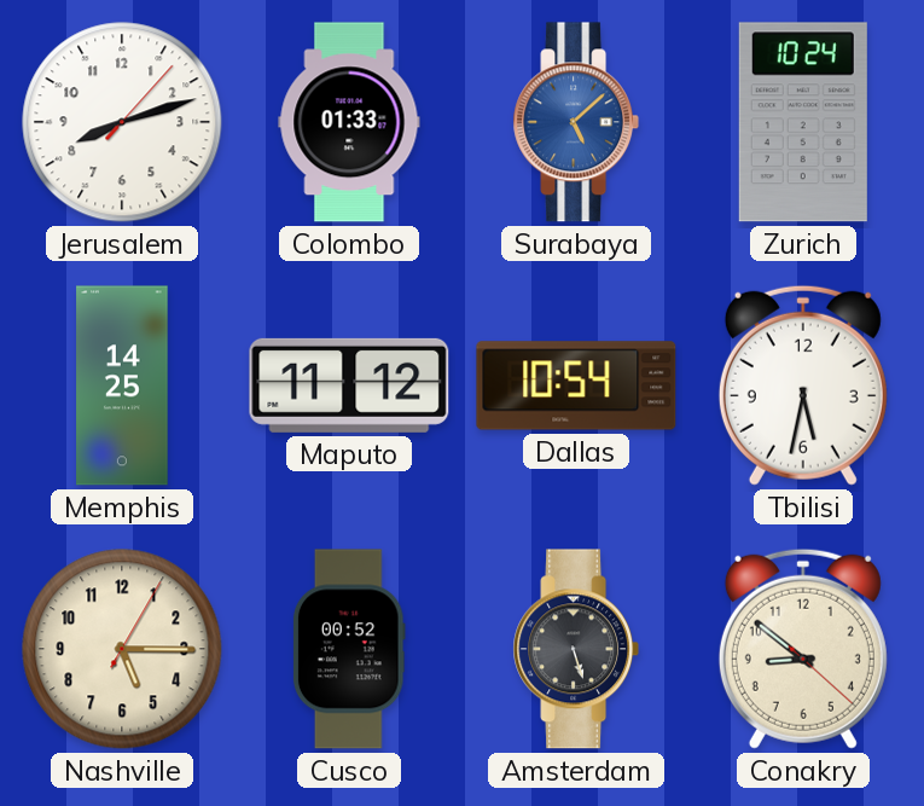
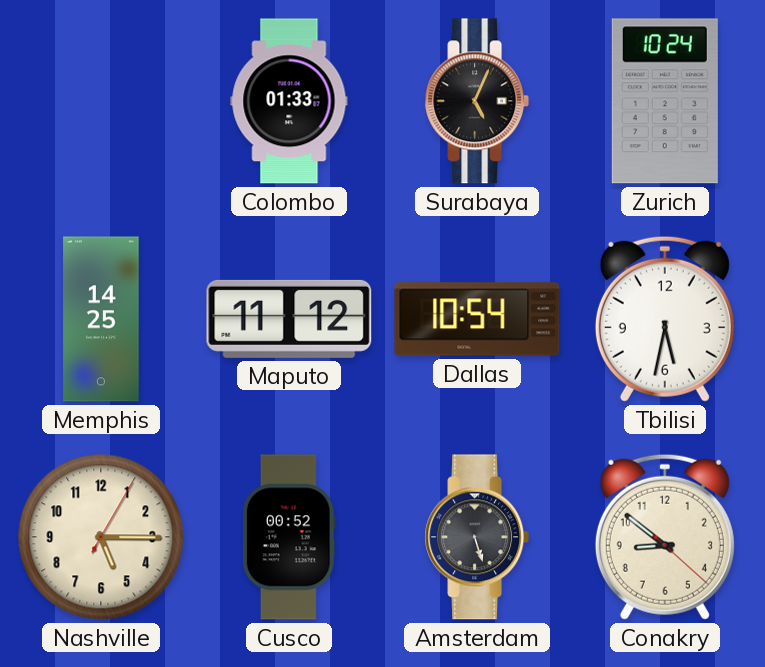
Jerusalem: 8:12 -> none
Surabaya: 5:08 -> 5:04
Surabaya dial: blue -> black
